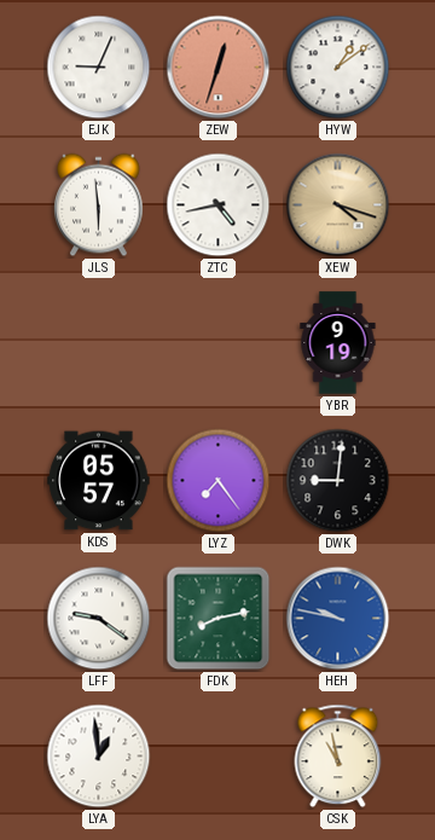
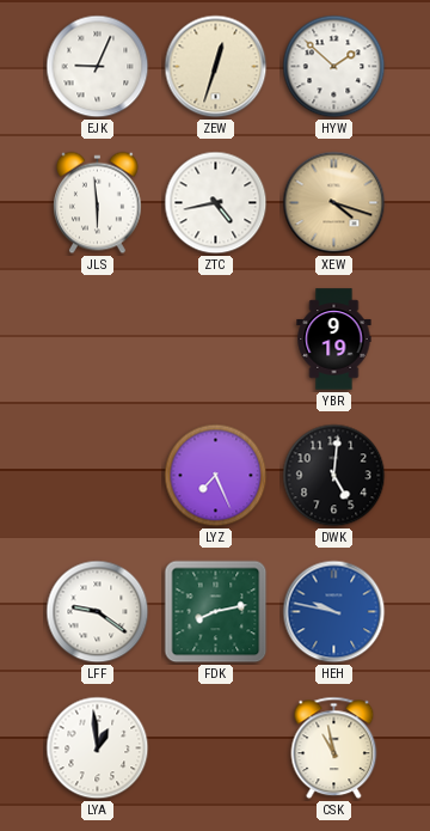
ZEW dial: salmon -> cream
HYW: 1:09 -> 1:52
KDS: 05:57 -> none
LYZ: 7:24 -> 7:26
DWK: 9:01 -> 5:01
